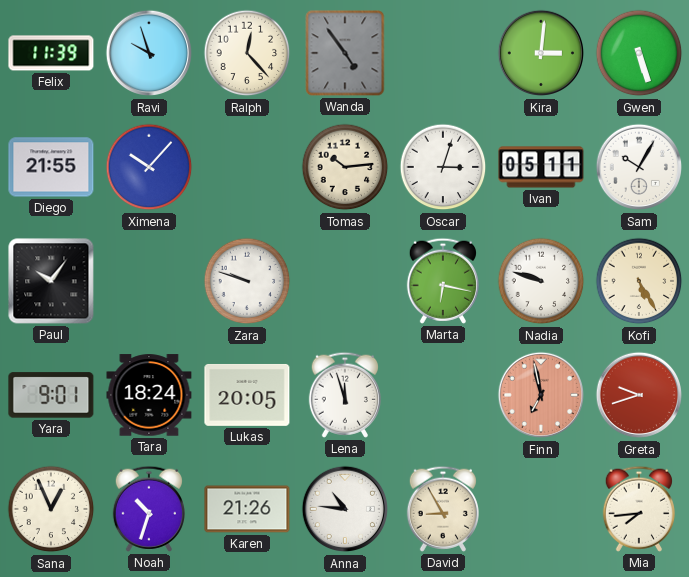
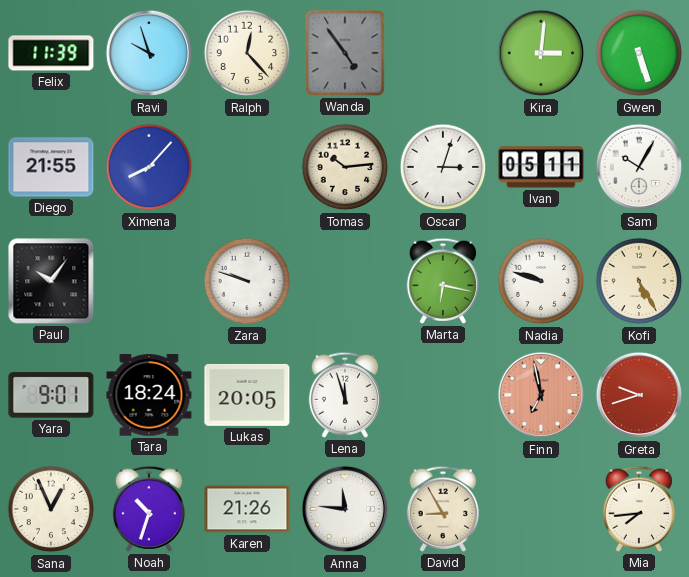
Ximena: 10:07 -> 8:07
Anna: 10:46 -> 11:46
